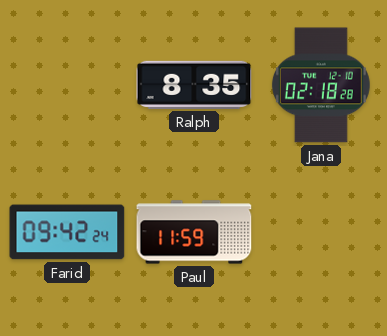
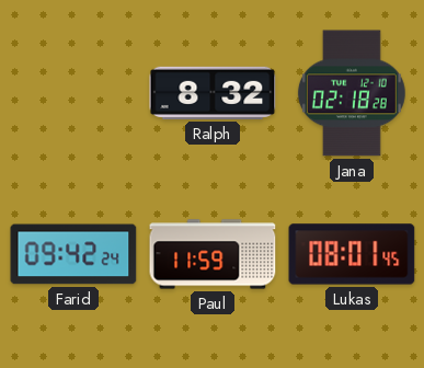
Ralph: 8:35 -> 8:32
Lukas: none -> 08:01
